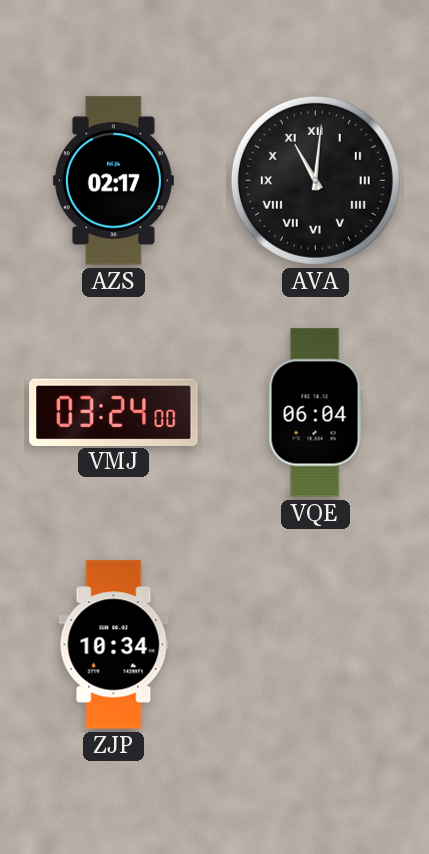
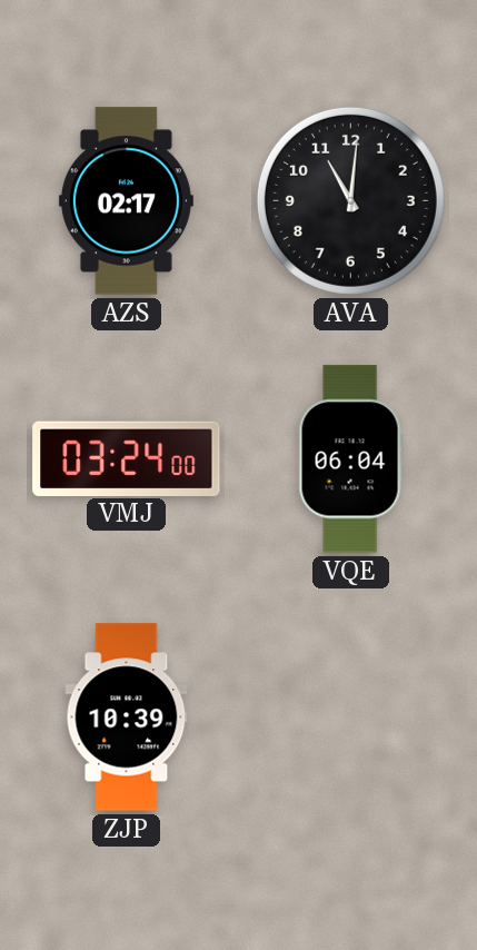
AVA numerals: Roman -> Arabic
ZJP: 10:34 -> 10:39
